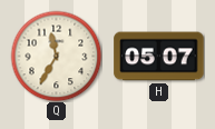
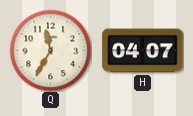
H: 05:07 -> 04:07
